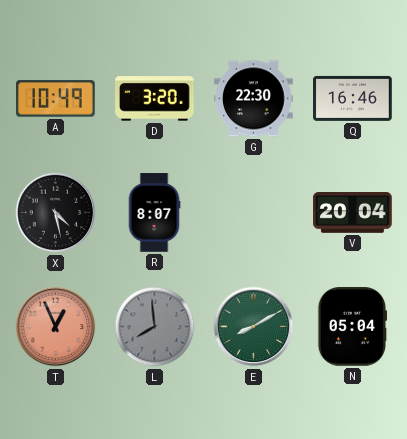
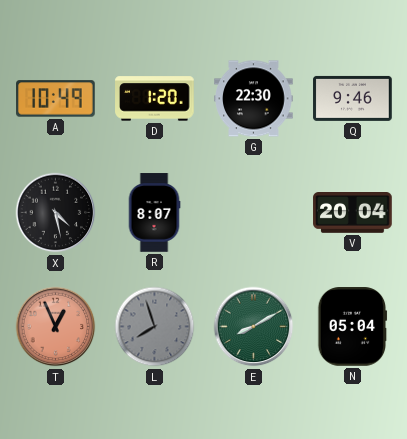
D: 3:20 -> 1:20
Q: 16:46 -> 9:46
L: 7:59 -> 7:57
